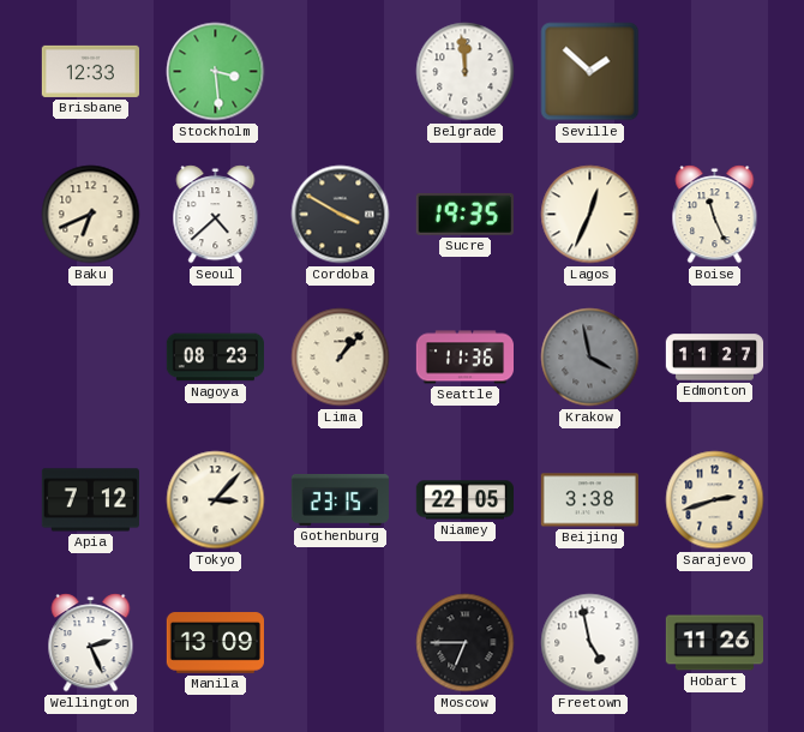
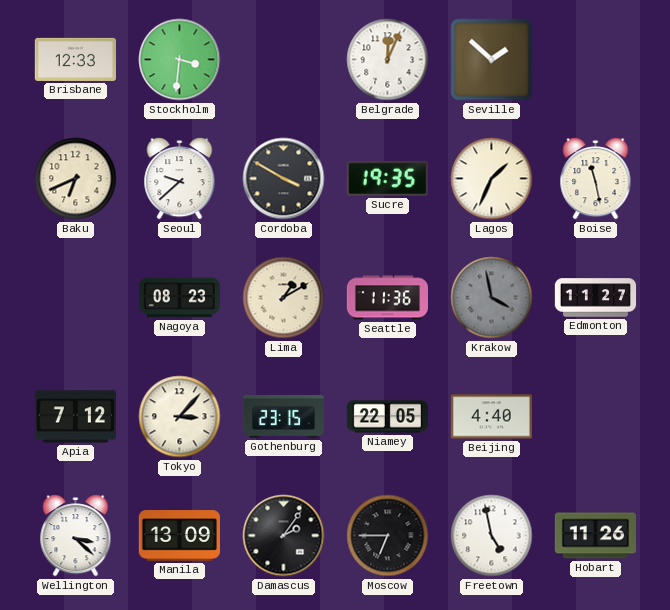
Stockholm: 3:29 -> 3:31
Belgrade: 11:59 -> 12:04
Seoul: 4:38 -> 9:38
Lagos: 12:34 -> 1:34
Boise: 11:26 -> 11:28
Lima: 1:07 -> 1:10
Beijing: 3:38 -> 4:40
Sarajevo: 2:42 -> none
Wellington: 2:26 -> 3:22
Damascus: none -> 2:06
